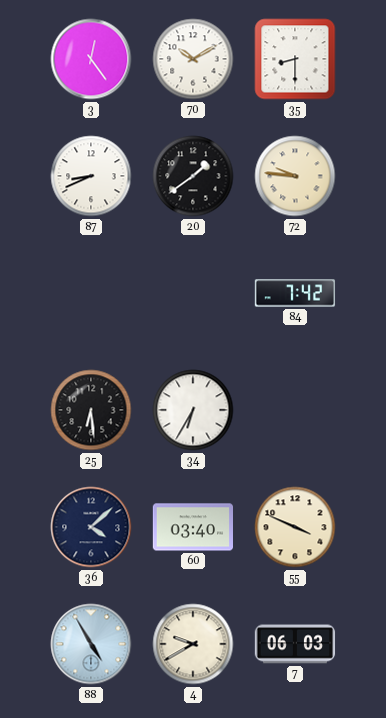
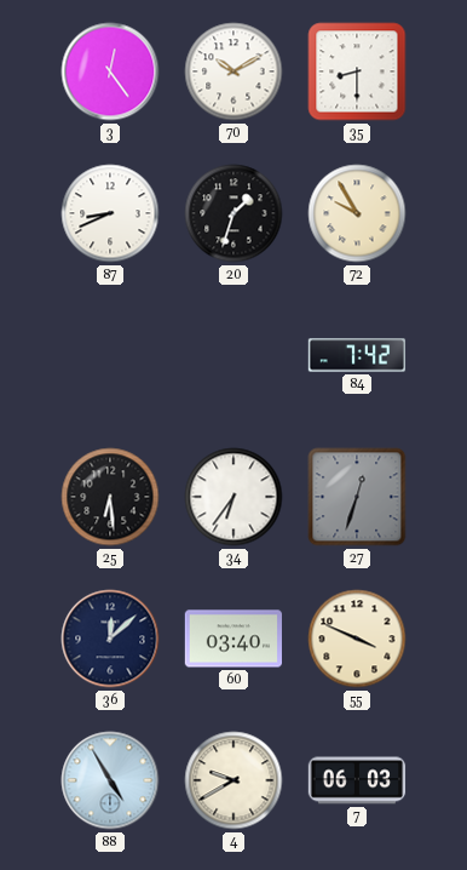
20: 1:39 -> 1:33
72: 9:46 -> 9:55
34: 6:35 -> 6:36
27: none -> 12:33
36: 4:08 -> 12:08
